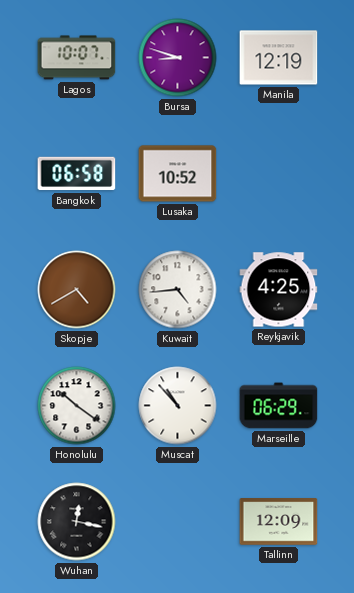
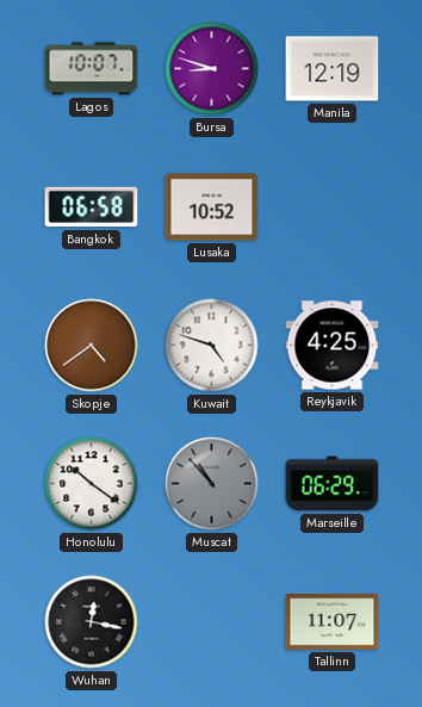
Skopje: 4:40 -> 4:39
Kuwait: 4:44 -> 4:48
Muscat dial: white -> grey
Tallinn: 12:09 -> 11:07
